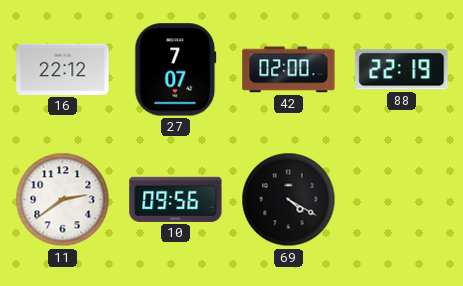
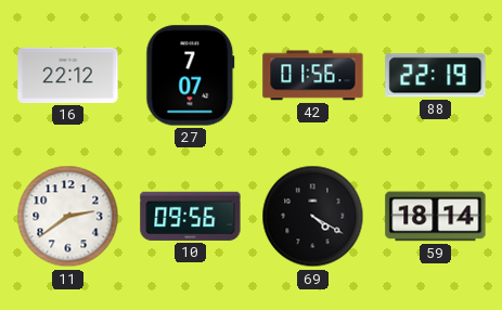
42: 02:00 -> 01:56
59: none -> 18:14
